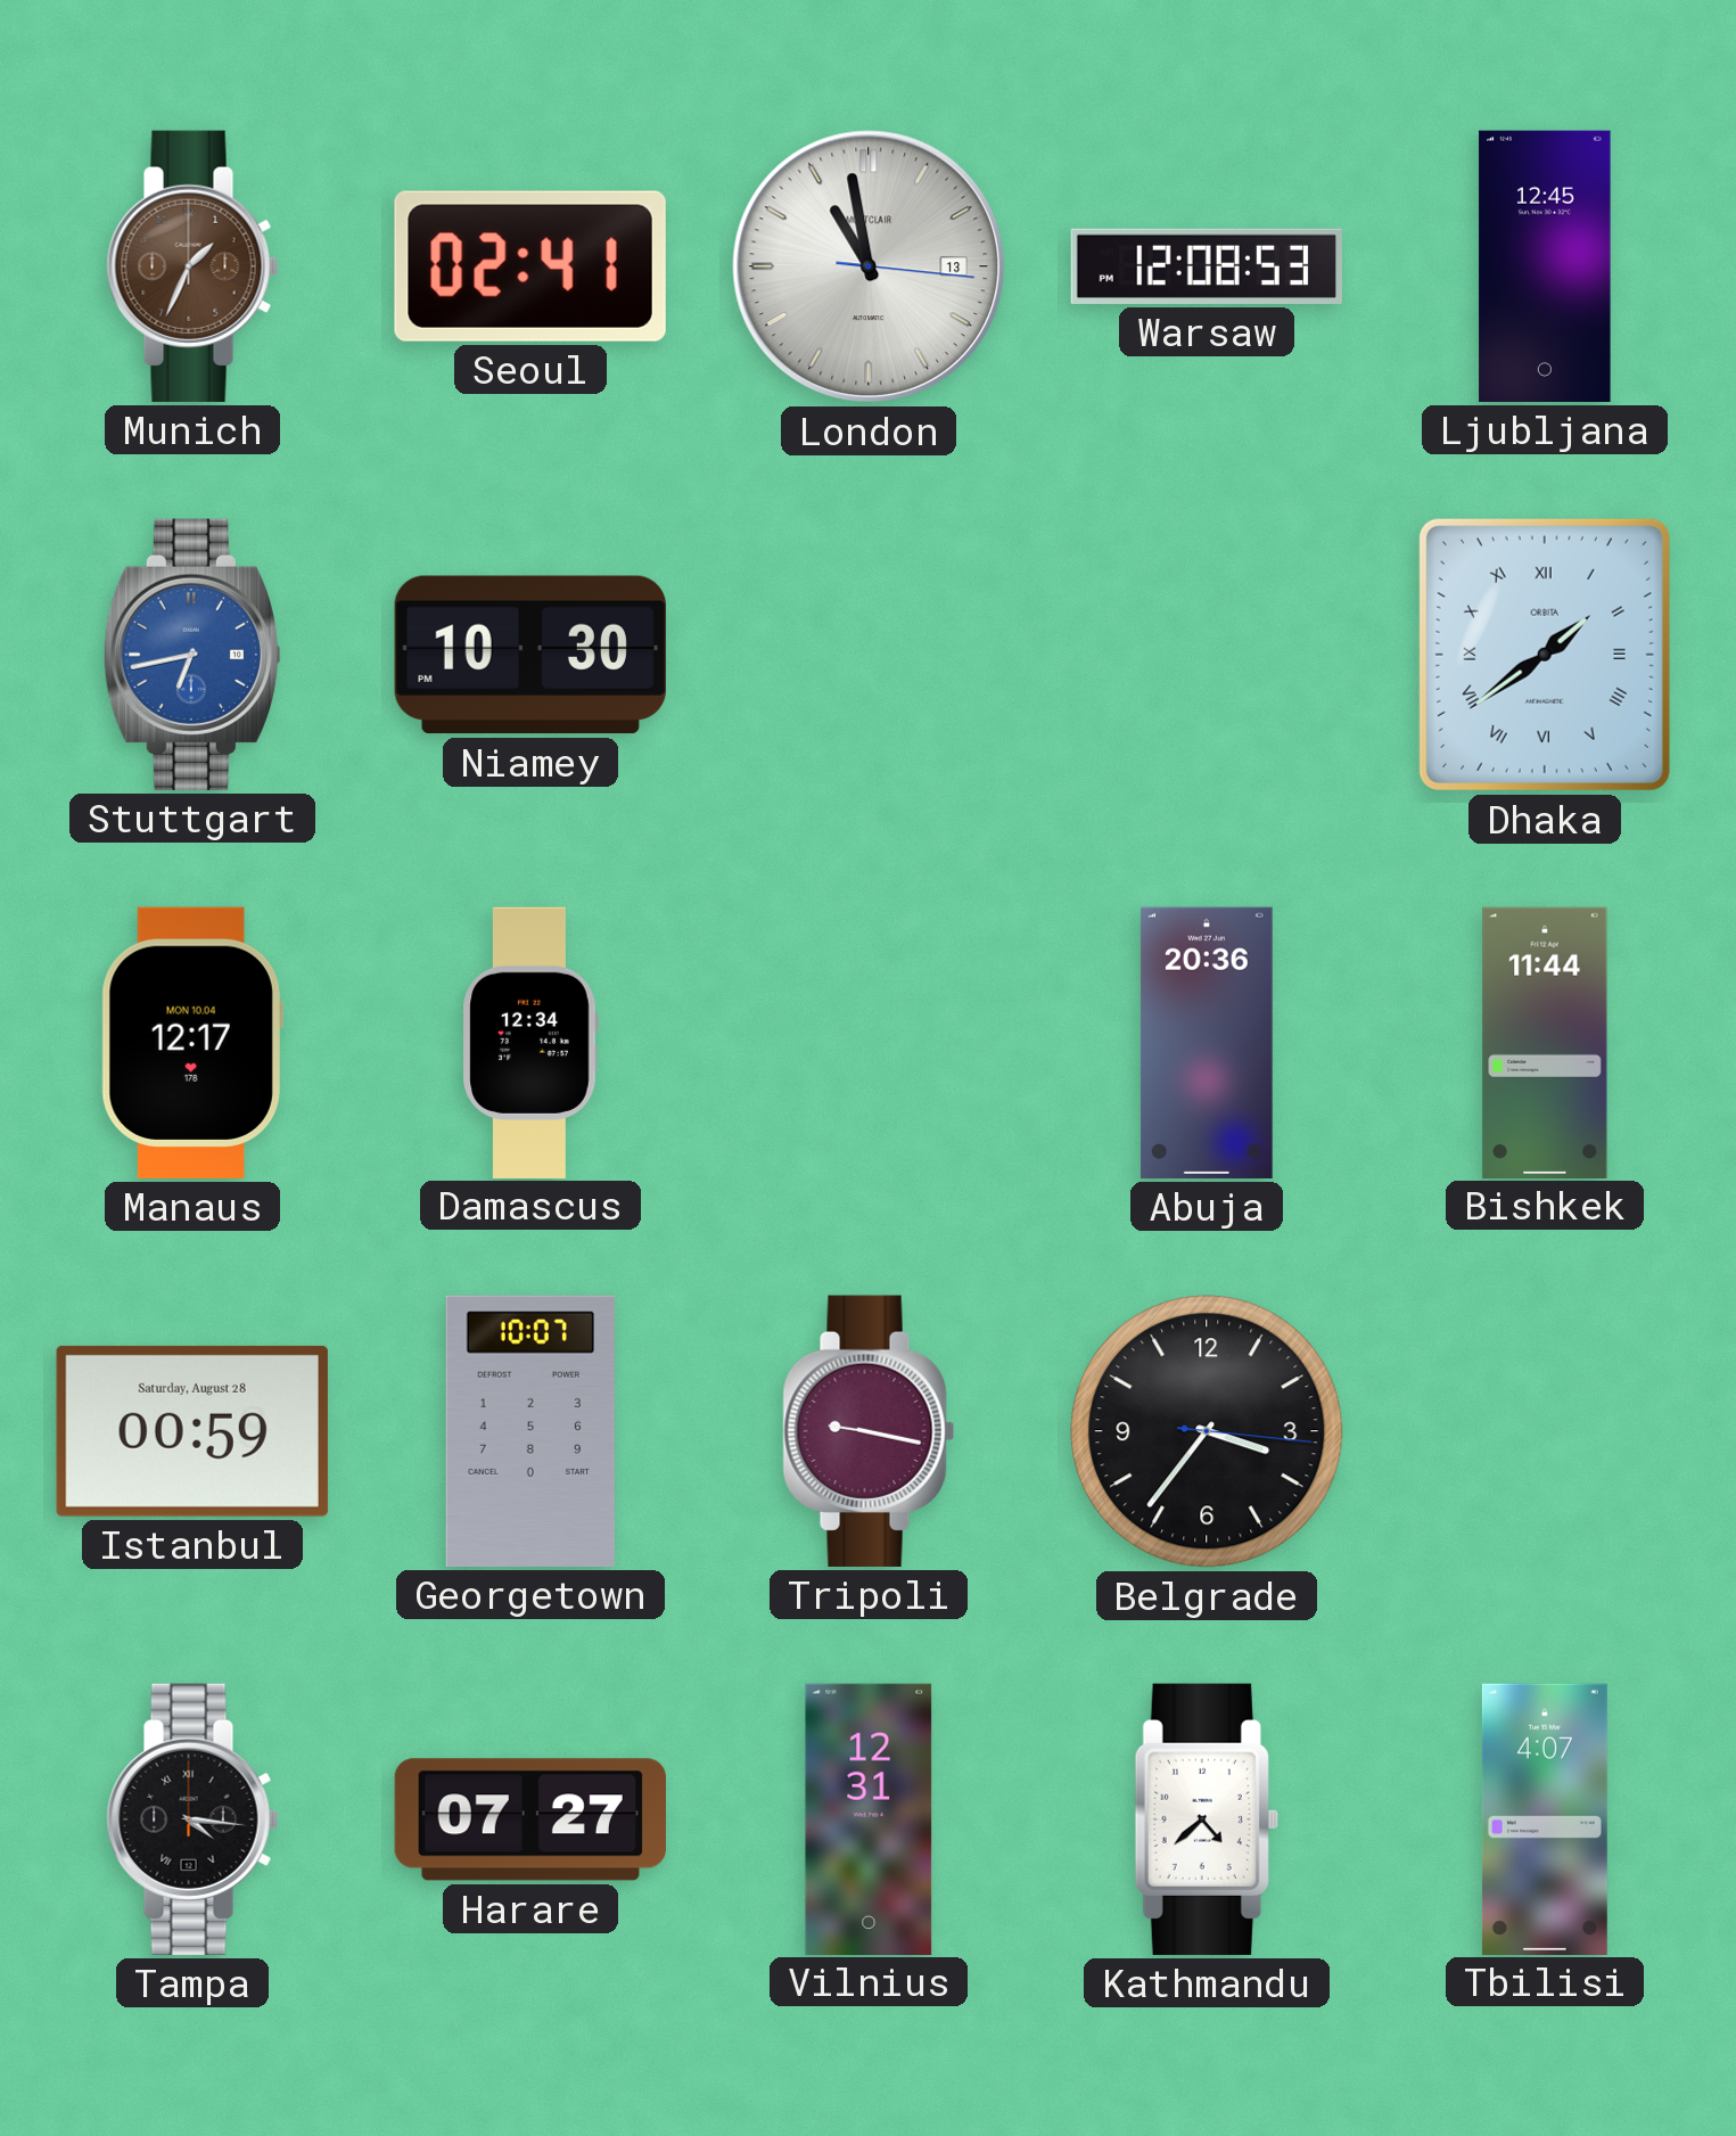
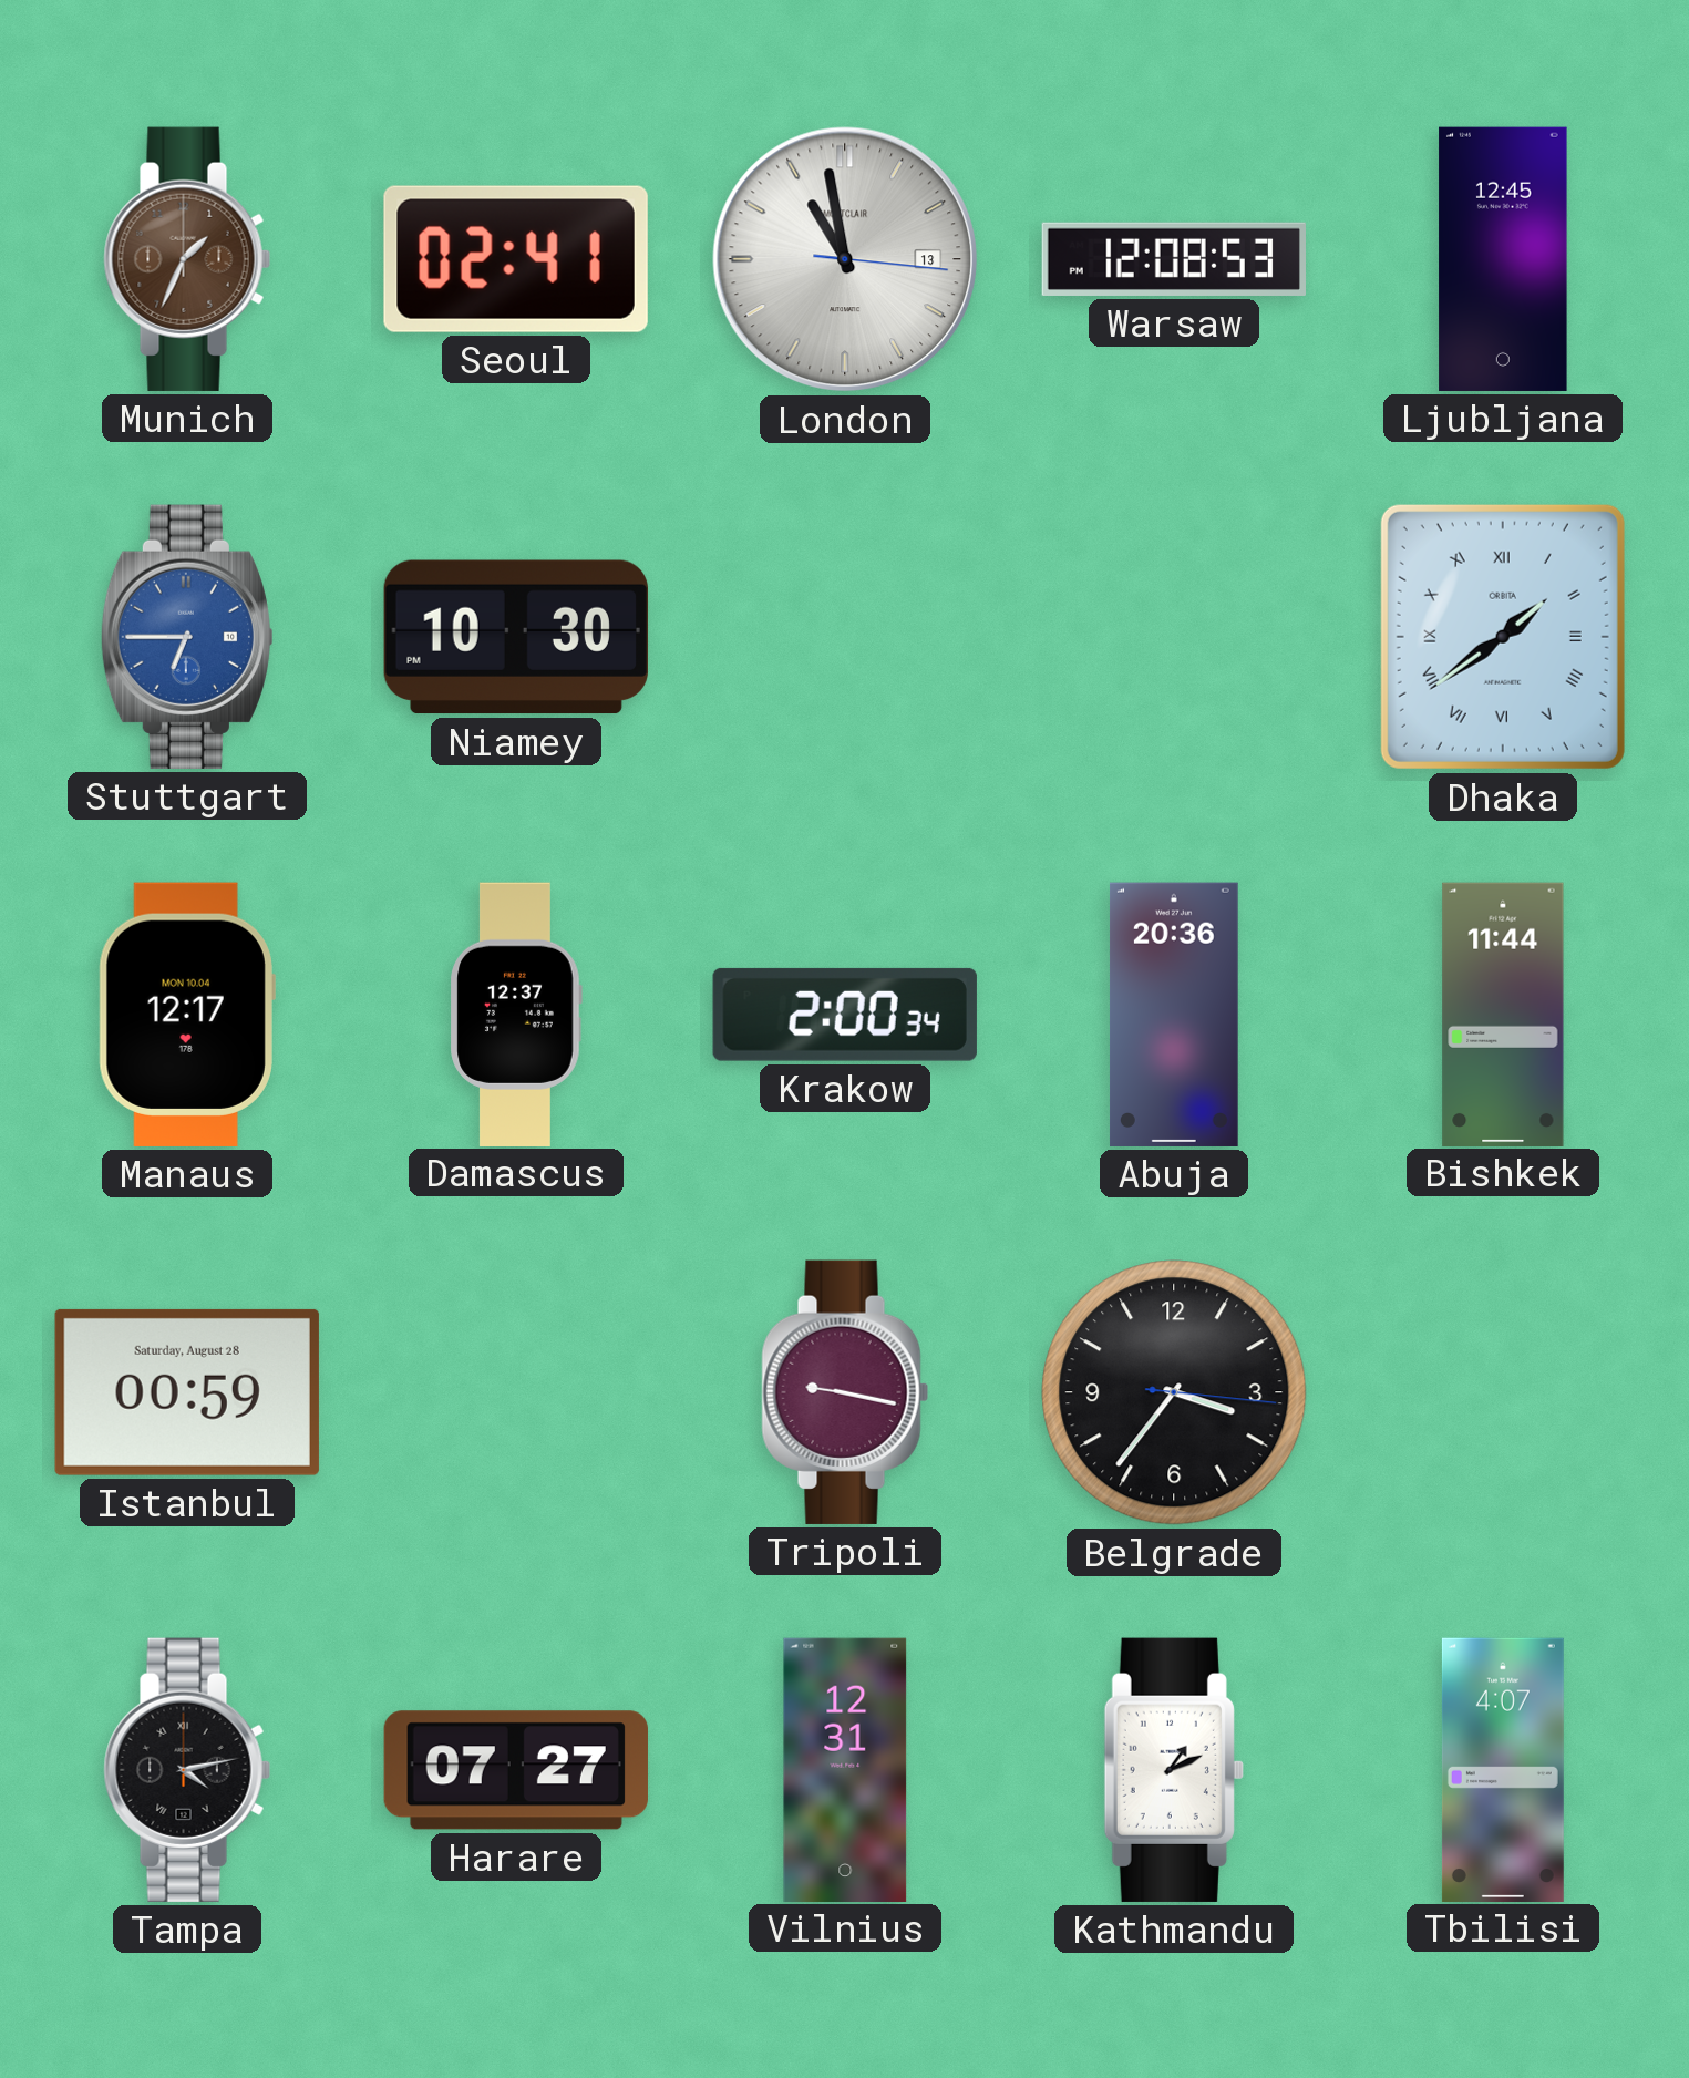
Stuttgart: 6:43 -> 6:45
Damascus: 12:34 -> 12:37
Krakow: none -> 2:00
Georgetown: 10:07 -> none
Tampa: 4:16 -> 4:13
Kathmandu: 4:38 -> 1:11
